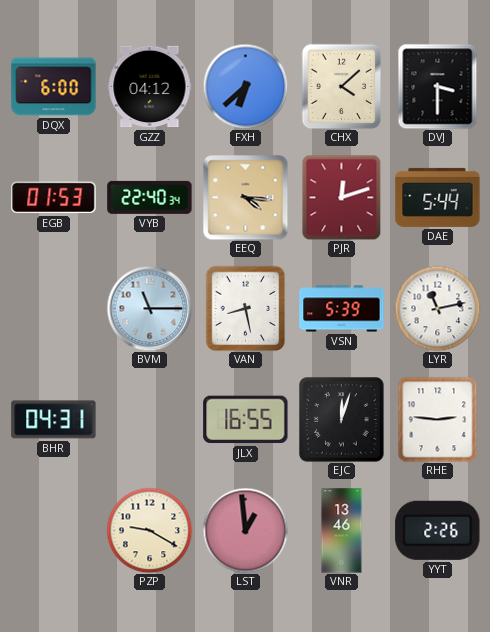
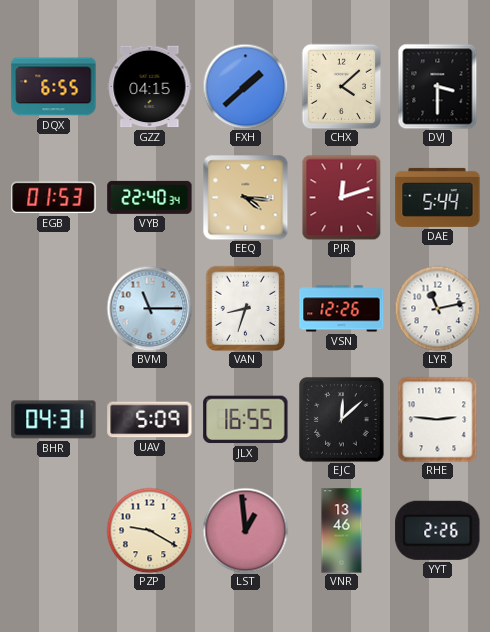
DQX: 6:00 -> 6:55
GZZ: 04:12 -> 04:15
FXH: 6:38 -> 1:38
VAN: 8:28 -> 8:33
VSN: 5:39 -> 12:26
UAV: none -> 5:09
EJC: 12:03 -> 12:08
